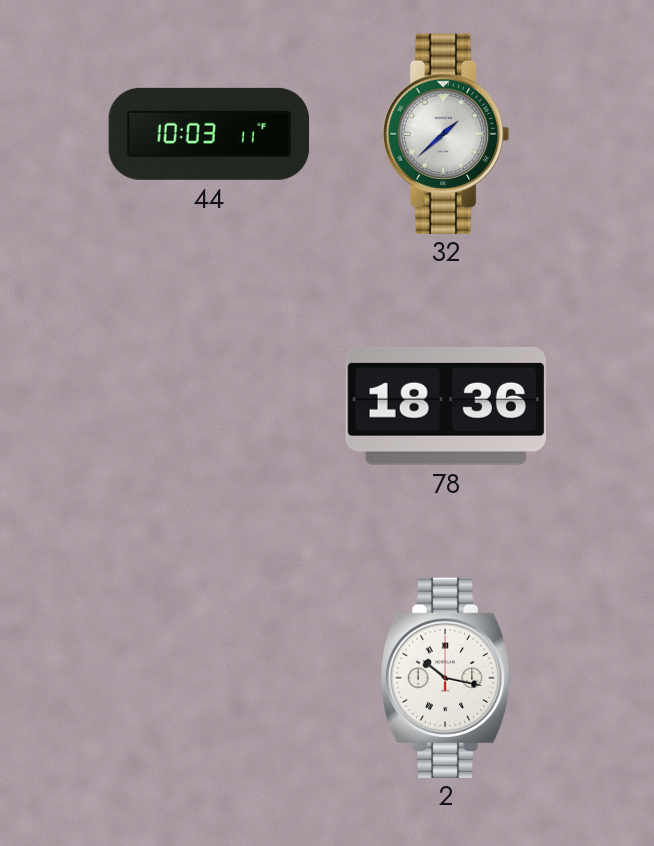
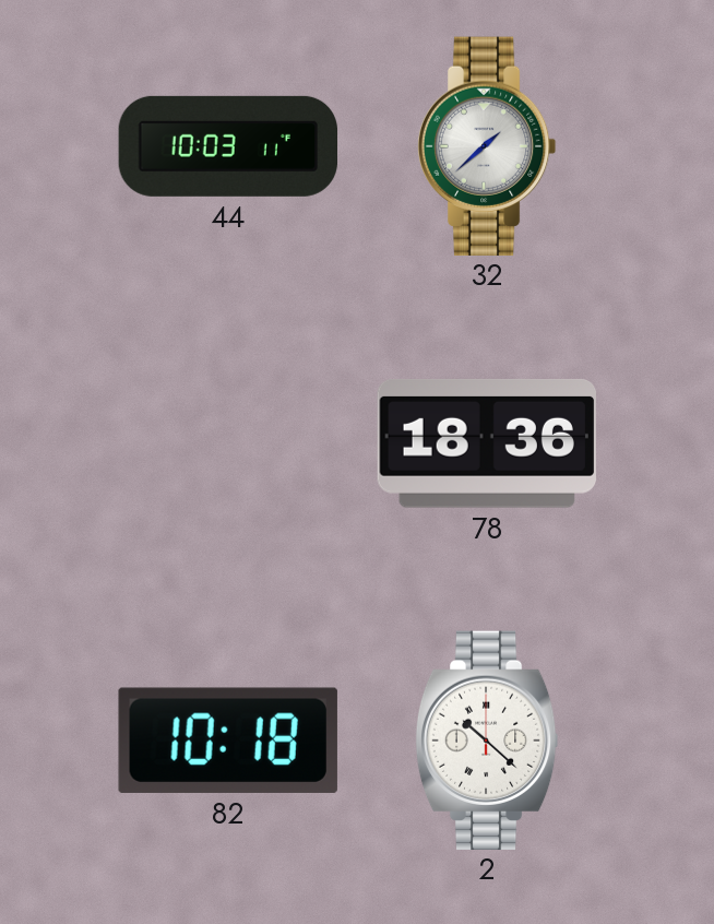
82: none -> 10:18
2: 10:17 -> 10:22
